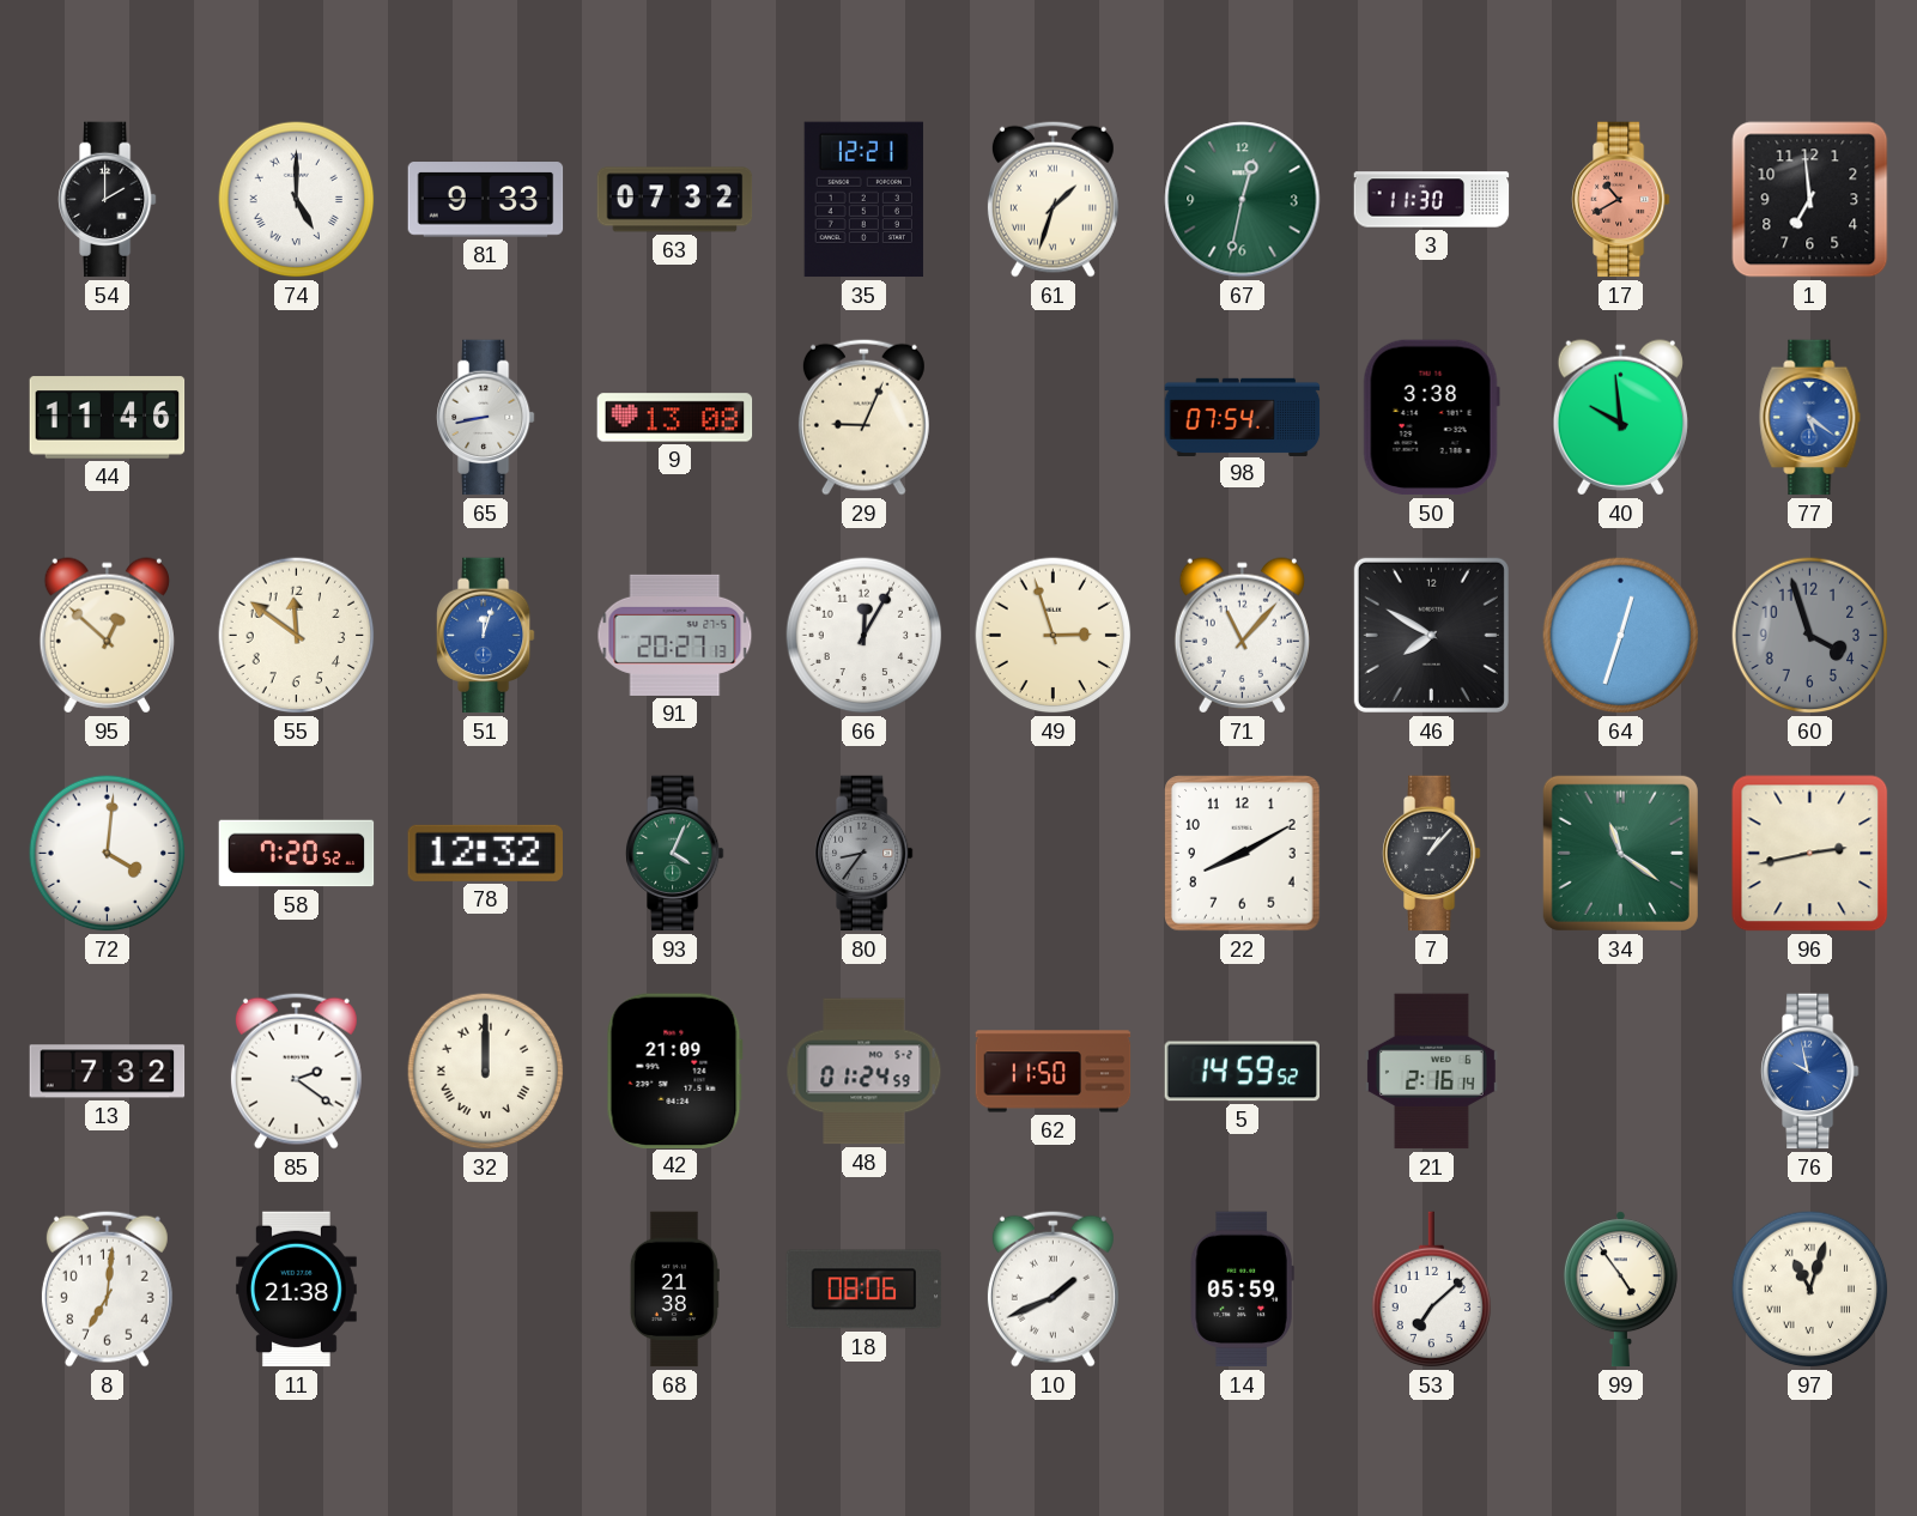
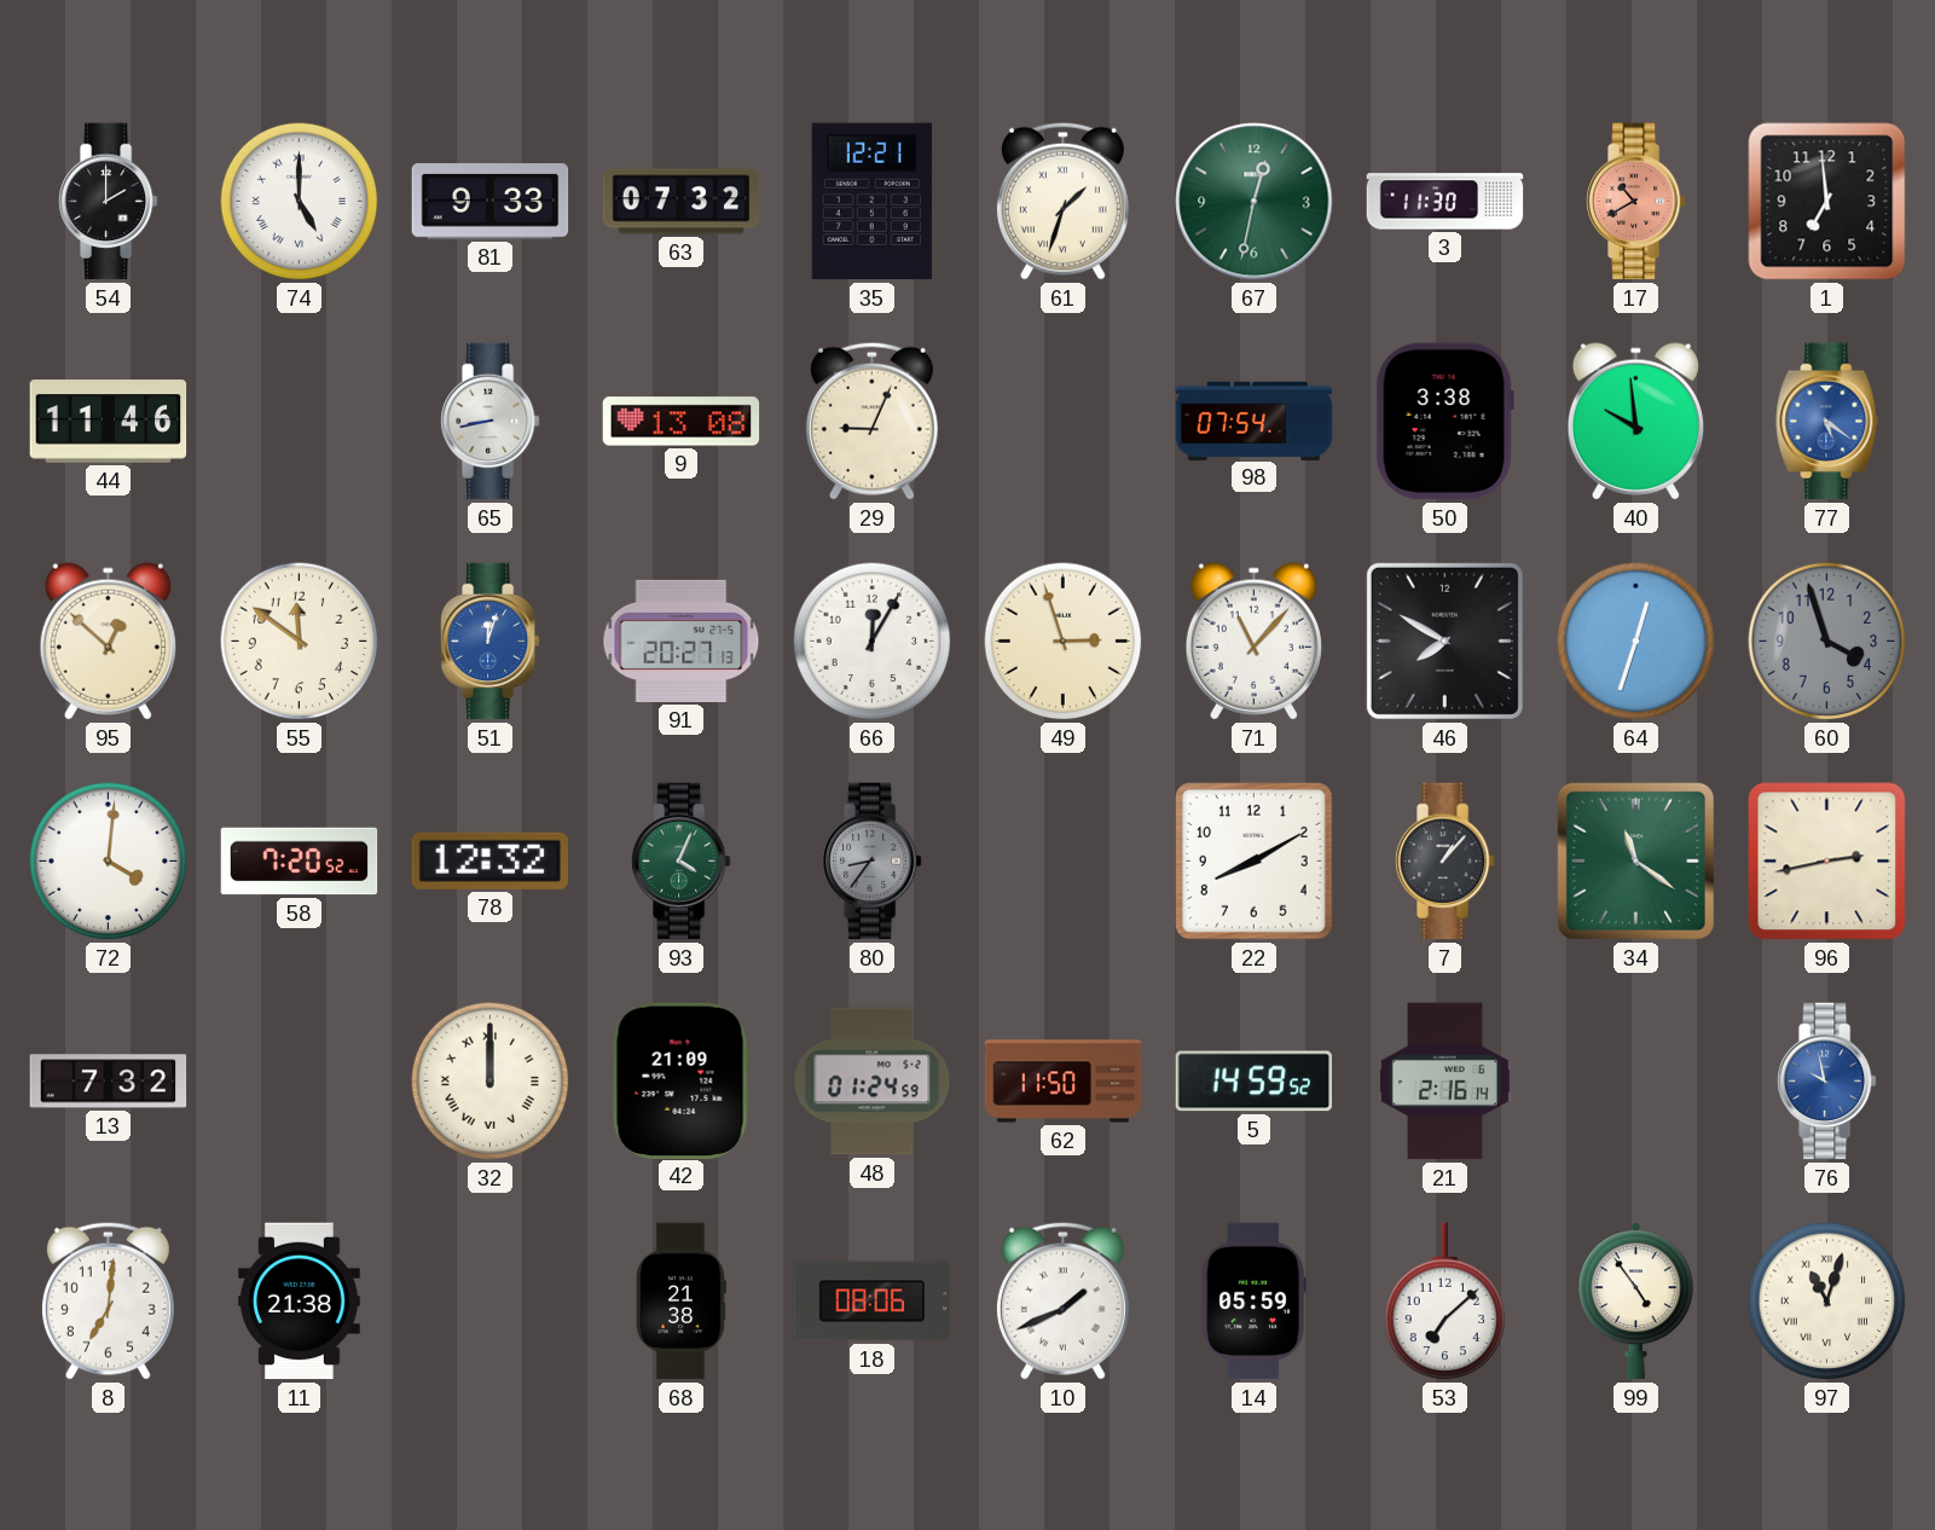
85: 2:21 -> none
